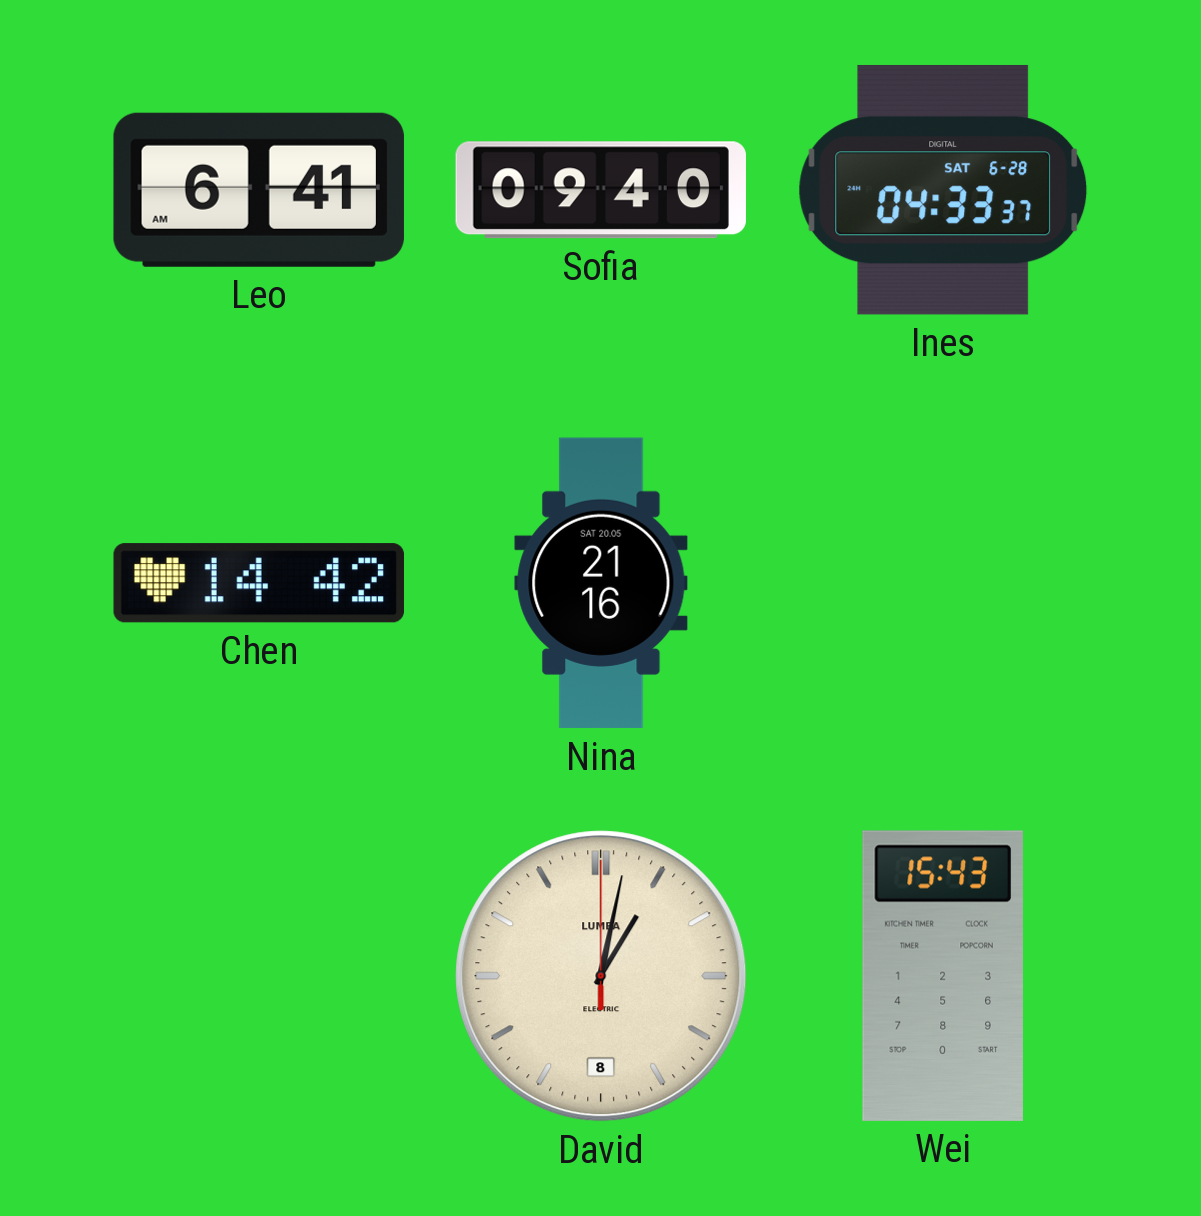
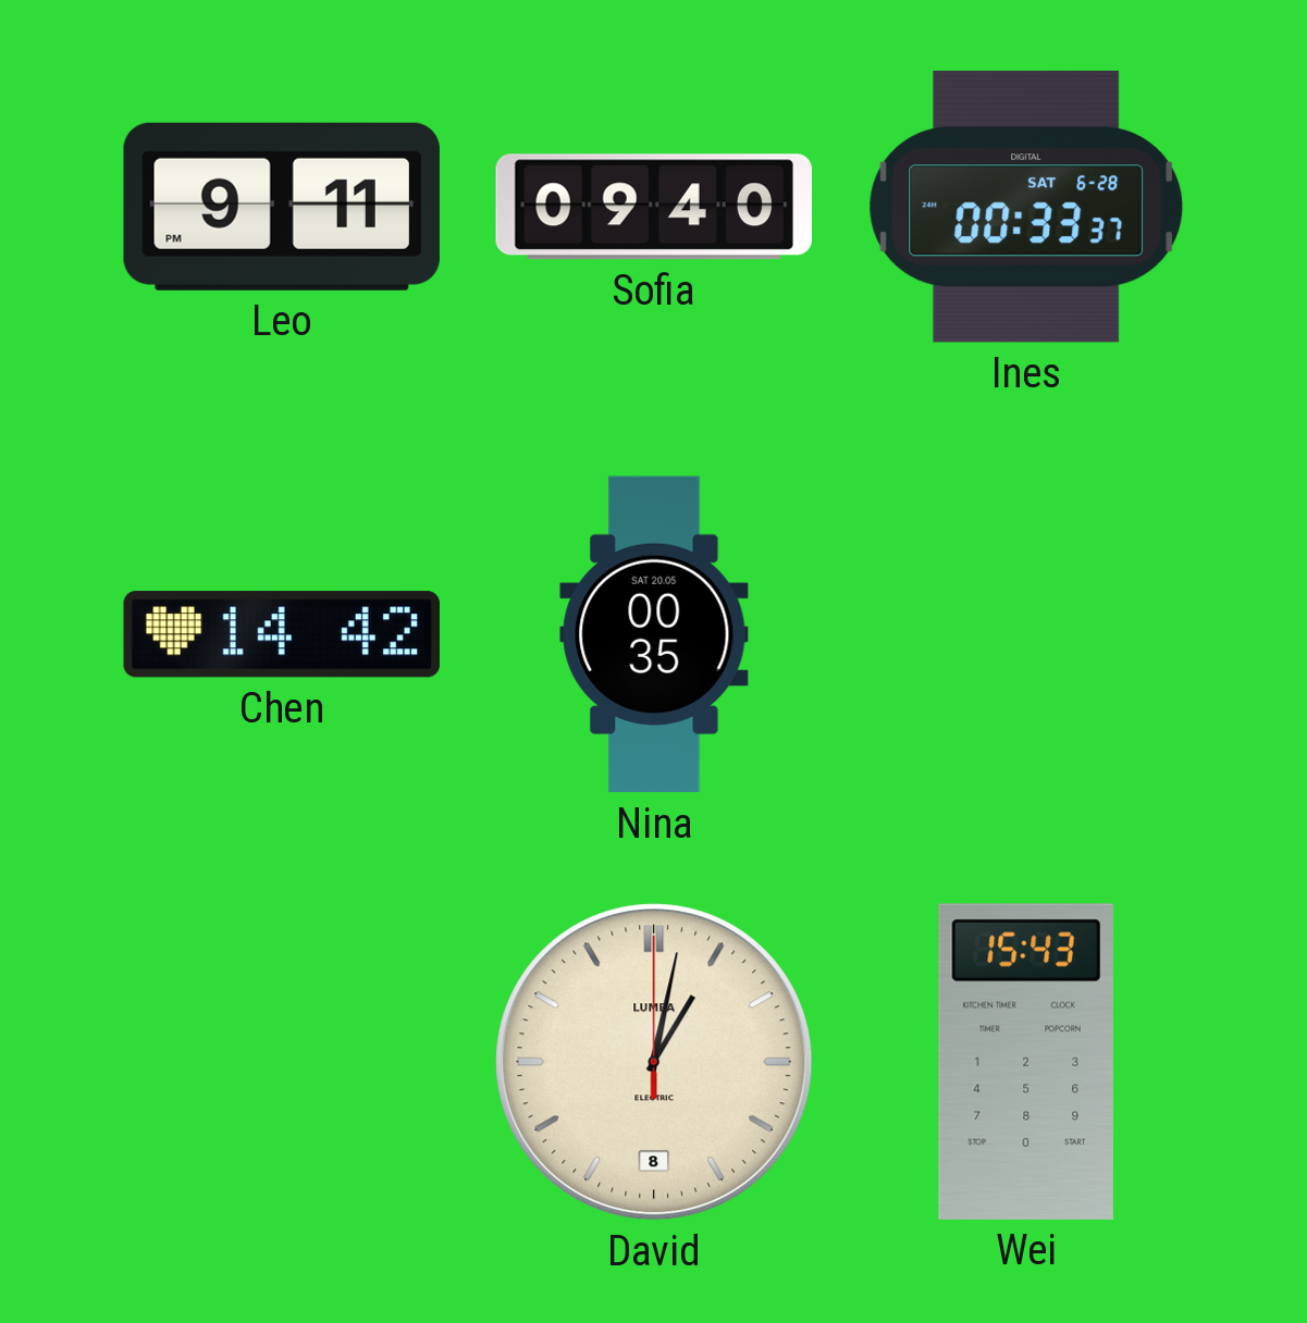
Leo: 6:41 -> 9:11
Ines: 04:33 -> 00:33
Nina: 21:16 -> 00:35
